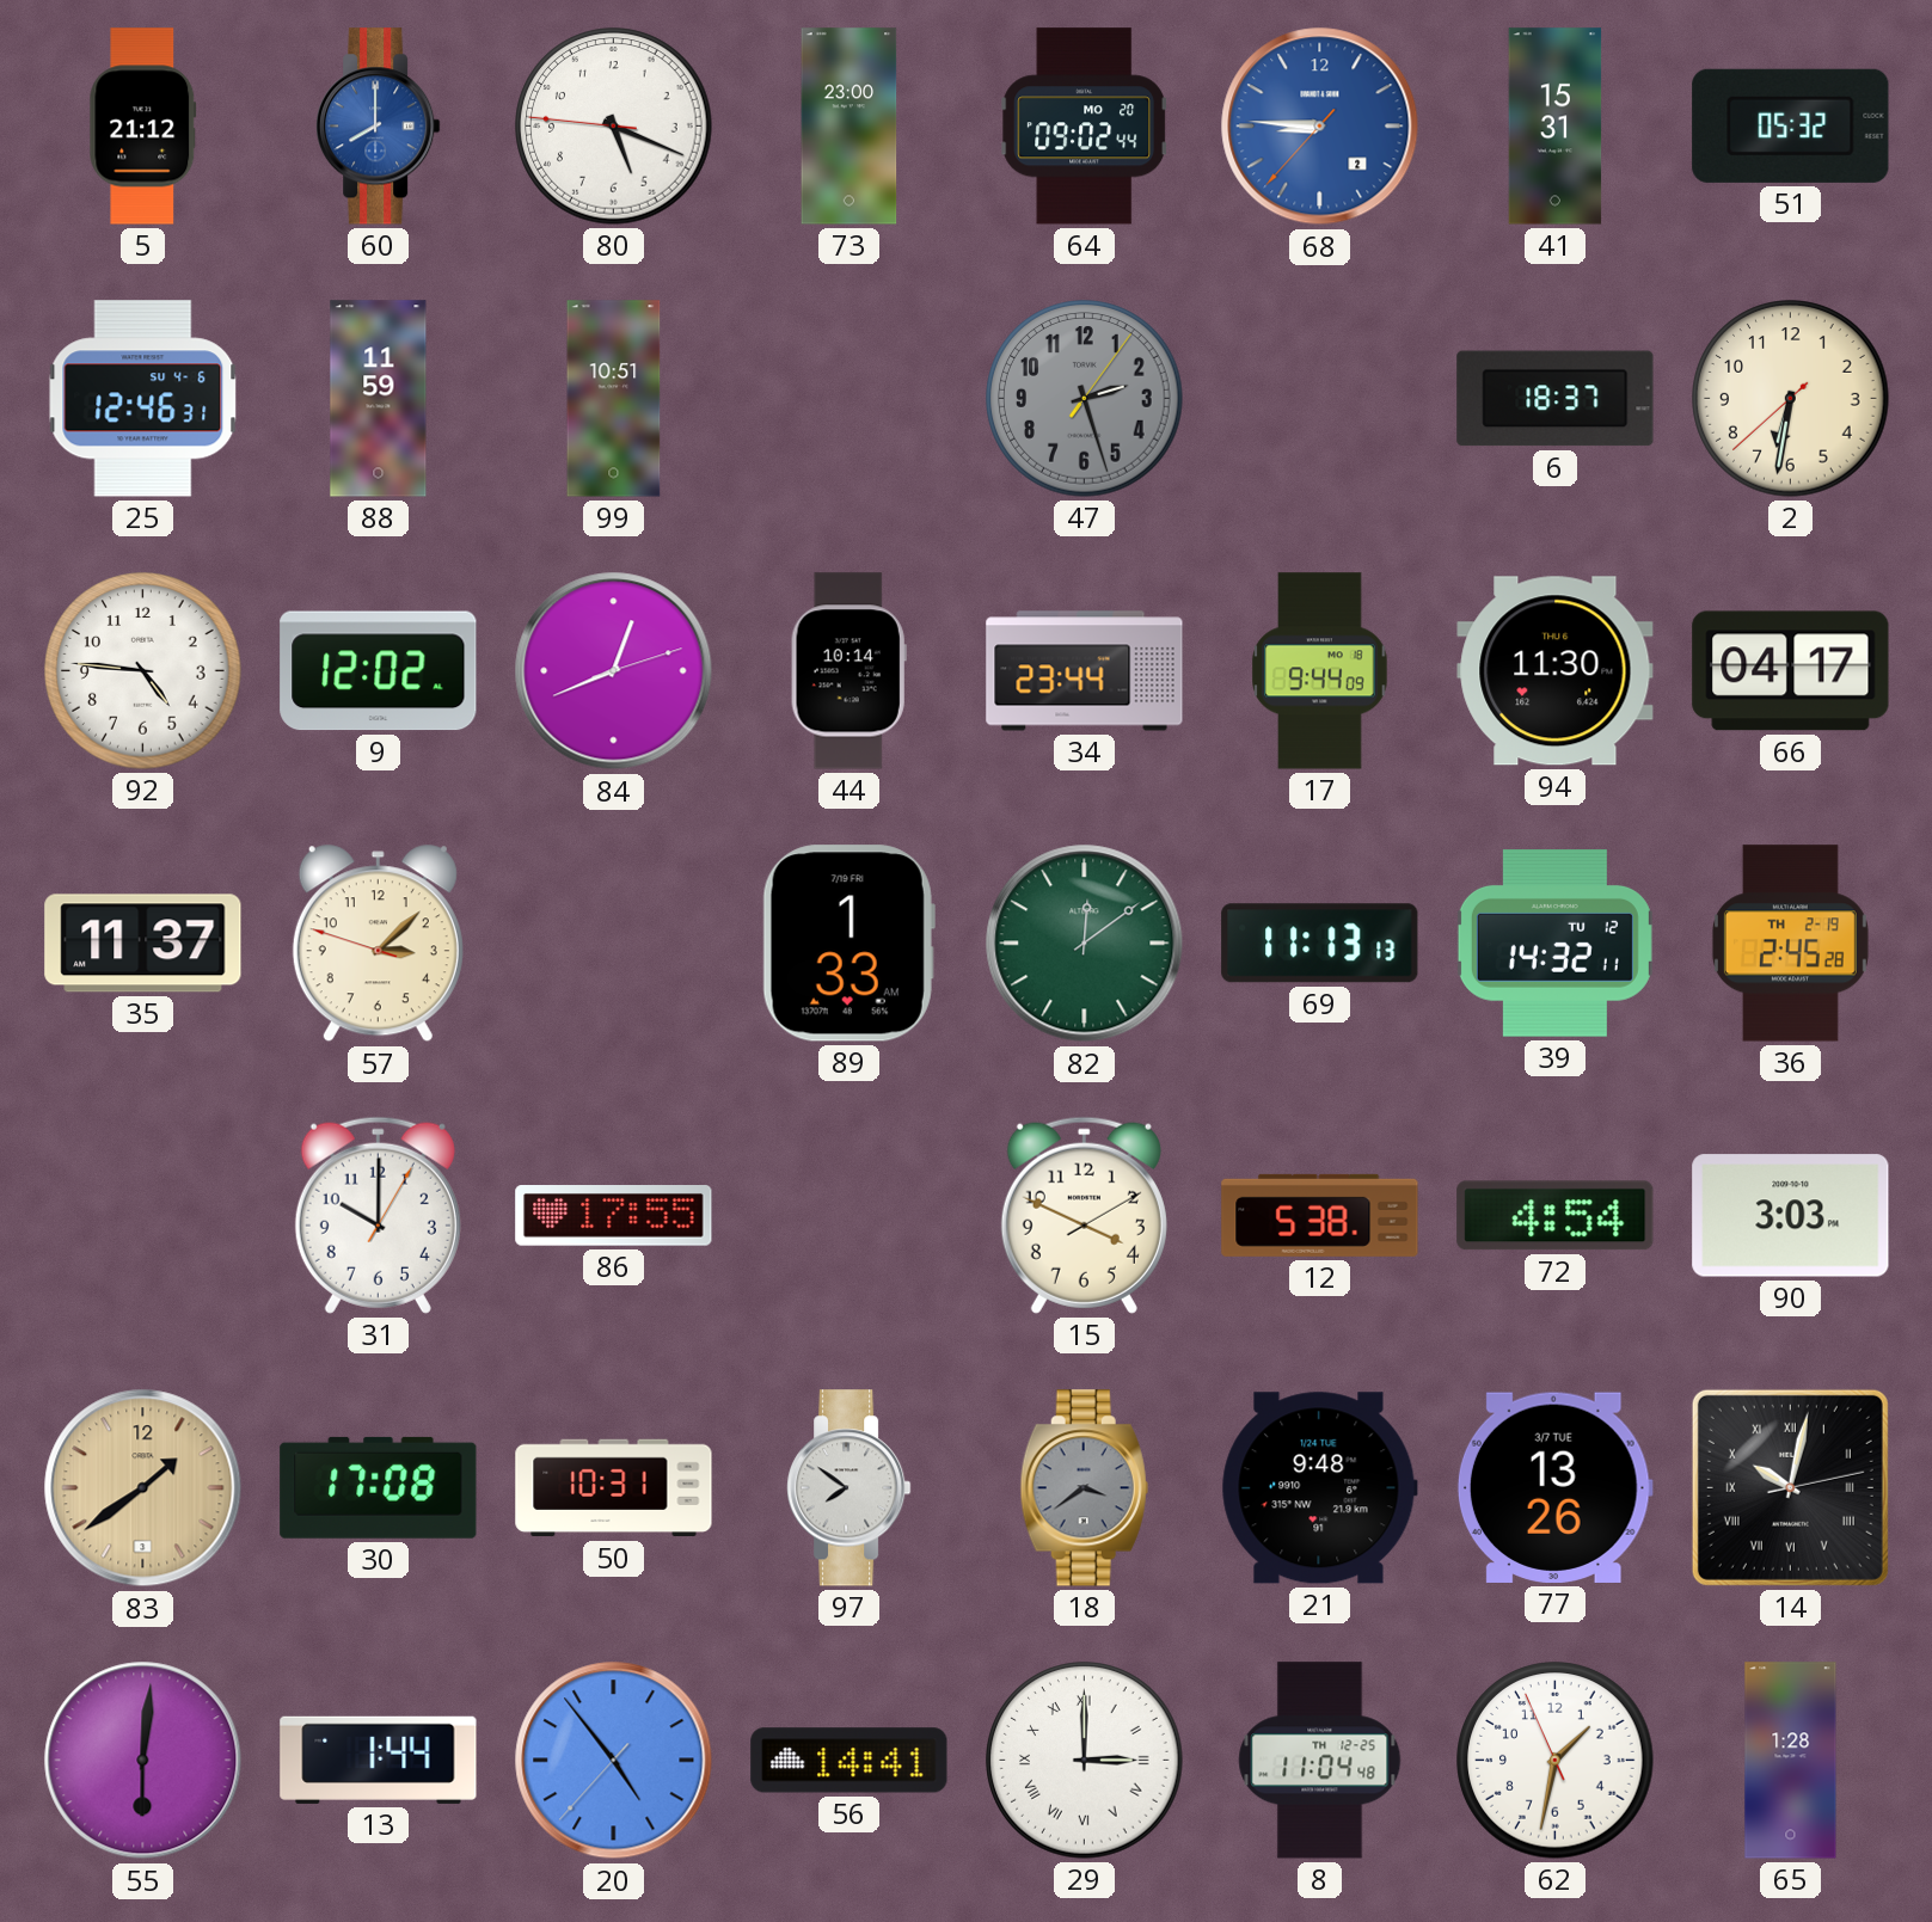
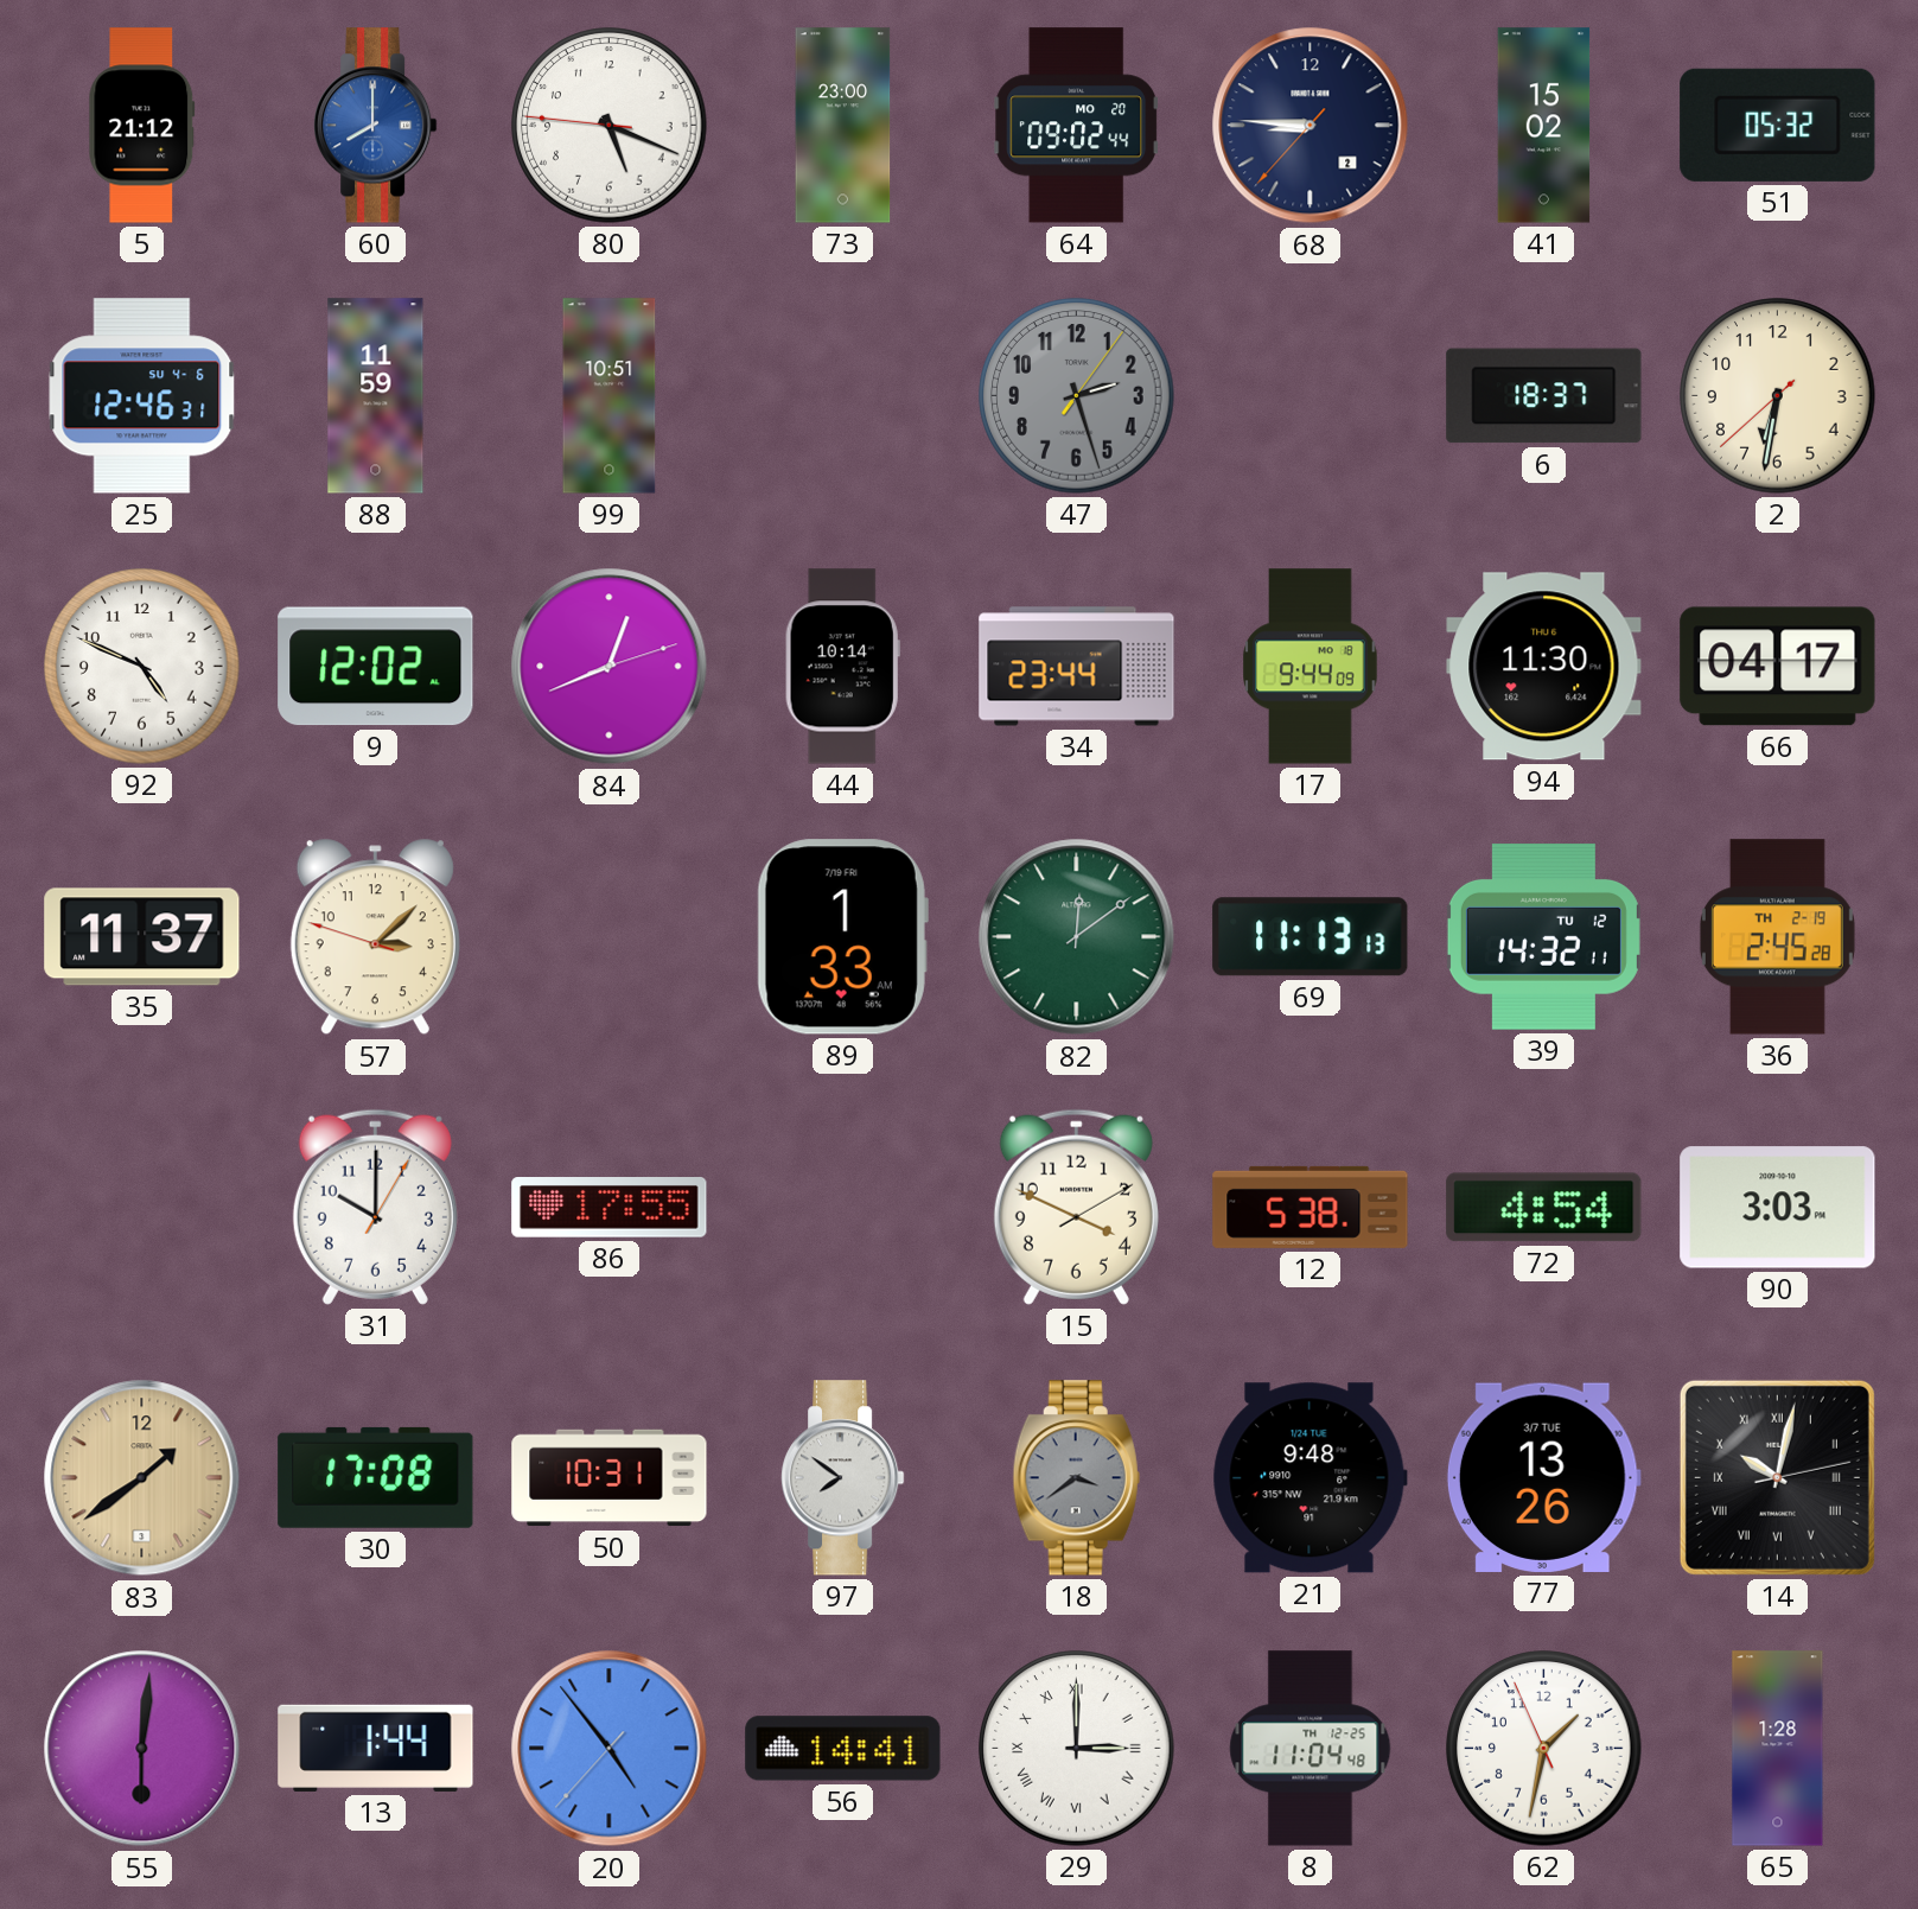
68 dial: blue -> navy
41: 15:31 -> 15:02
92: 4:46 -> 4:49
